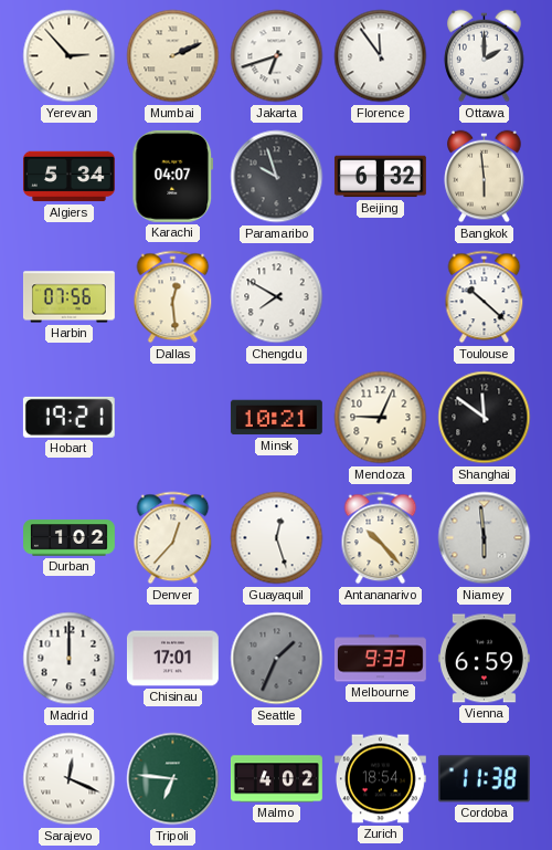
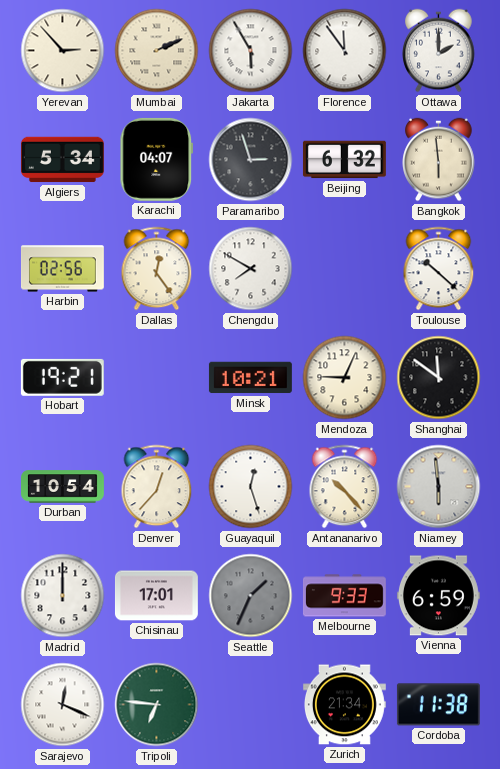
Jakarta: 6:42 -> 5:55
Paramaribo: 9:57 -> 2:57
Harbin: 07:56 -> 02:56
Dallas: 12:29 -> 12:24
Durban: 1:02 -> 10:54
Malmo: 4:02 -> none
Zurich: 18:54 -> 21:34
